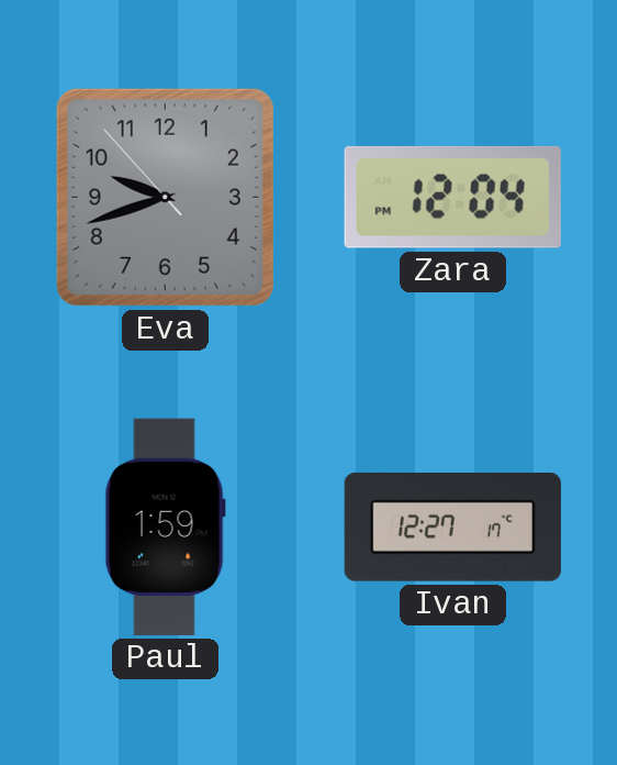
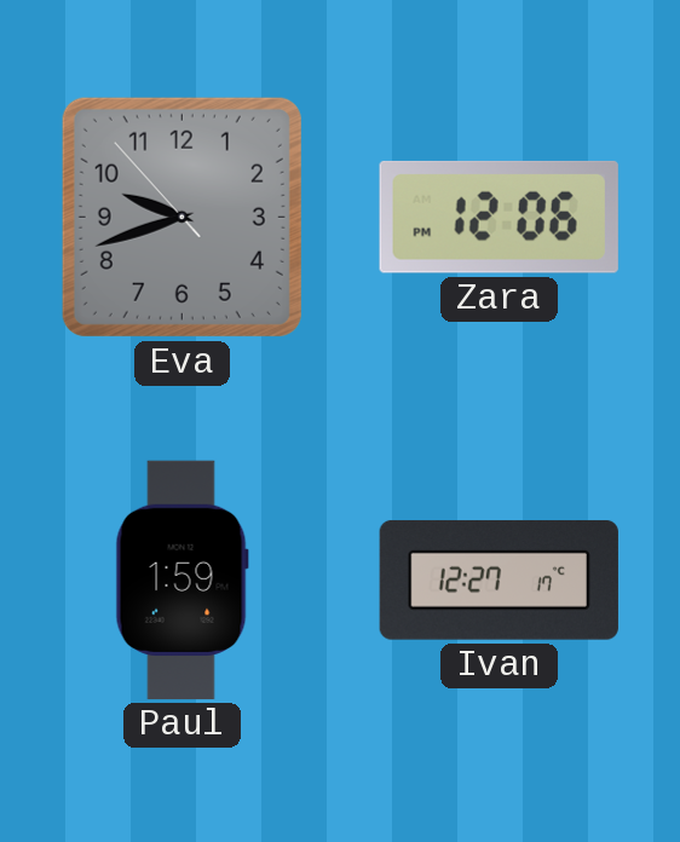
Zara: 12:04 -> 12:06
